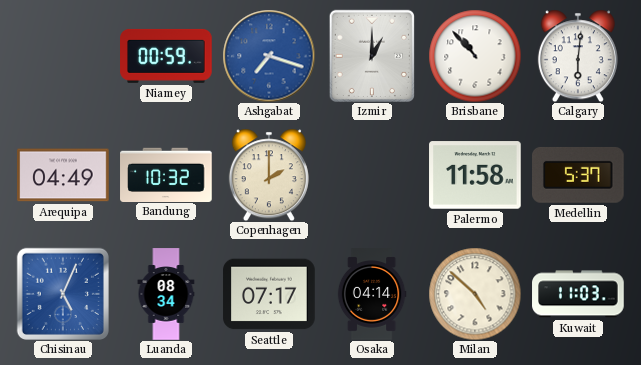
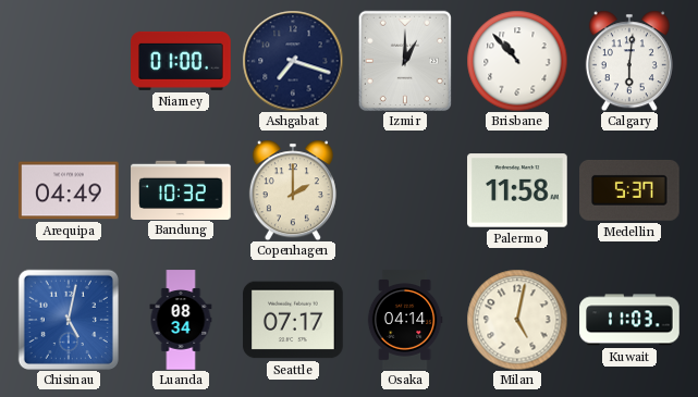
Niamey: 00:59 -> 01:00
Ashgabat dial: blue -> navy
Chisinau: 5:04 -> 5:02
Milan: 4:52 -> 5:02
